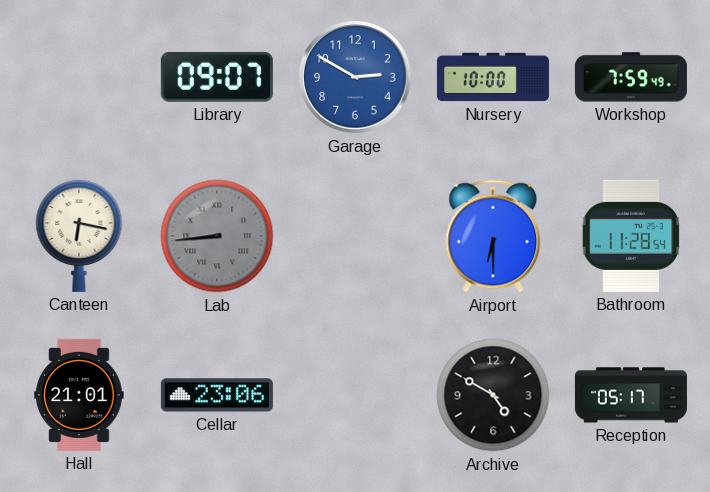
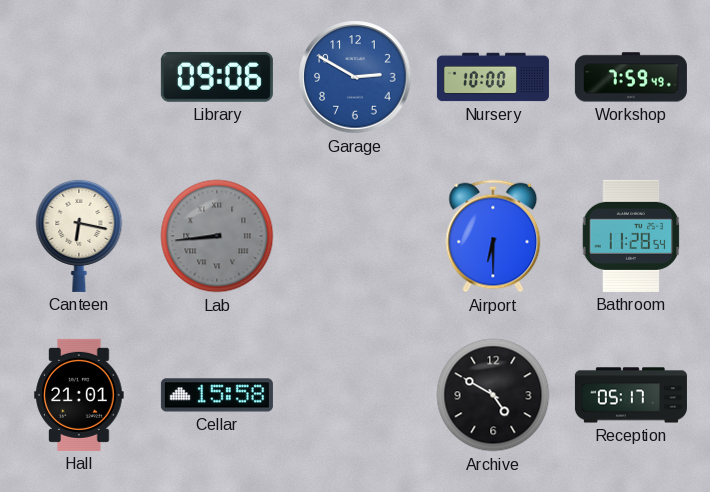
Library: 09:07 -> 09:06
Cellar: 23:06 -> 15:58
